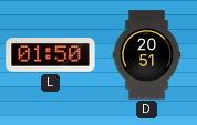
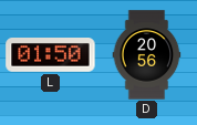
D: 20:51 -> 20:56
